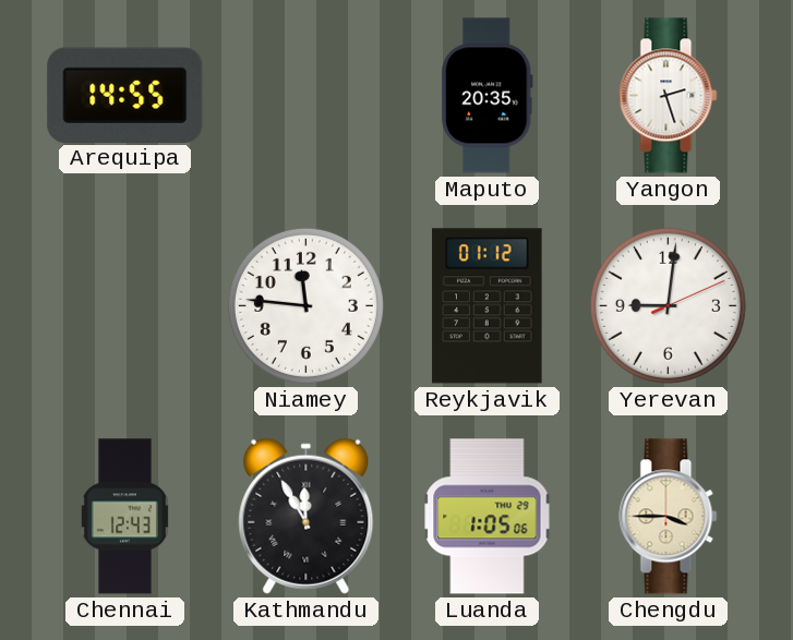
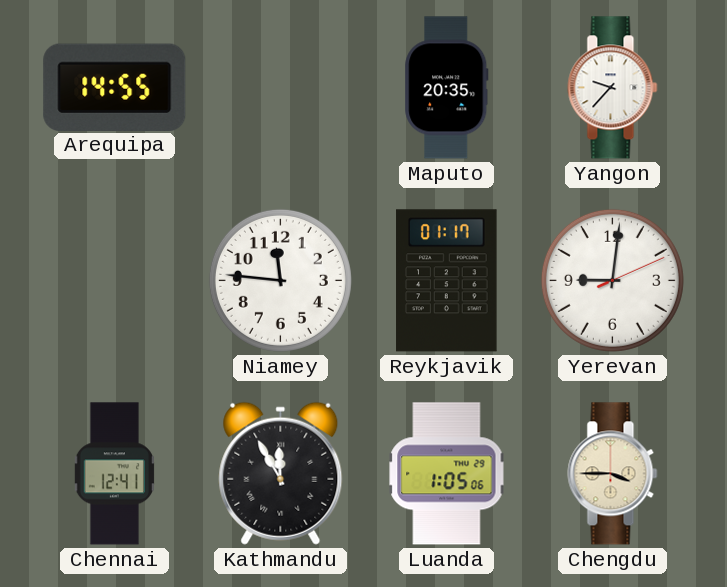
Yangon: 2:27 -> 9:37
Reykjavik: 01:12 -> 01:17
Chennai: 12:43 -> 12:41
